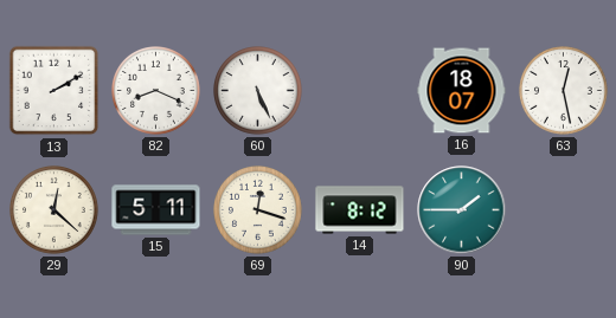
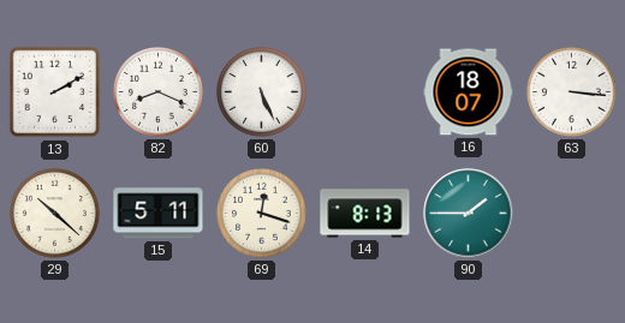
63: 12:28 -> 3:16
29: 12:22 -> 10:22
14: 8:12 -> 8:13
